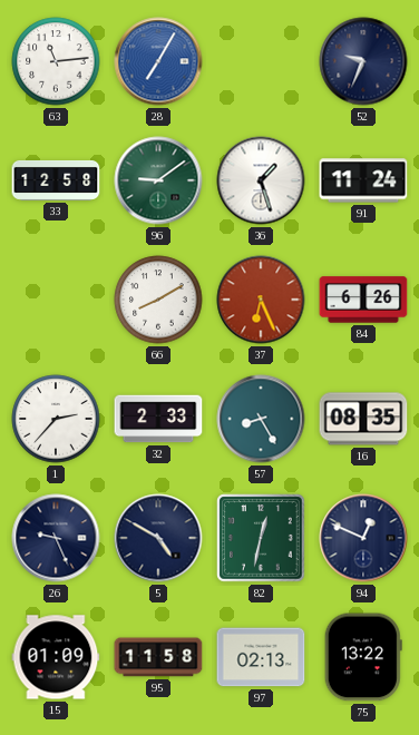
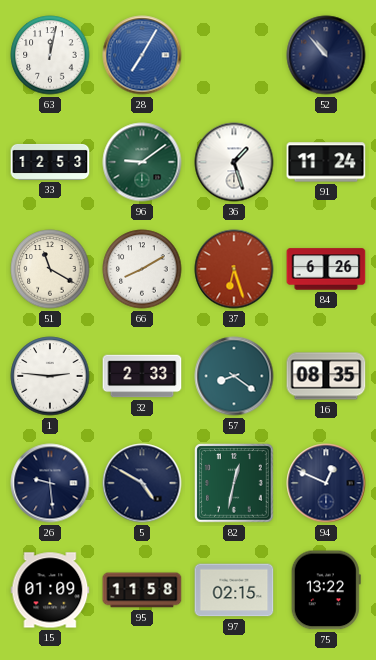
63: 11:14 -> 12:02
52: 9:34 -> 10:53
33: 12:58 -> 12:53
51: none -> 11:20
37: 6:26 -> 6:27
1: 2:37 -> 2:46
57: 8:25 -> 8:21
26: 9:26 -> 9:29
97: 02:13 -> 02:15
